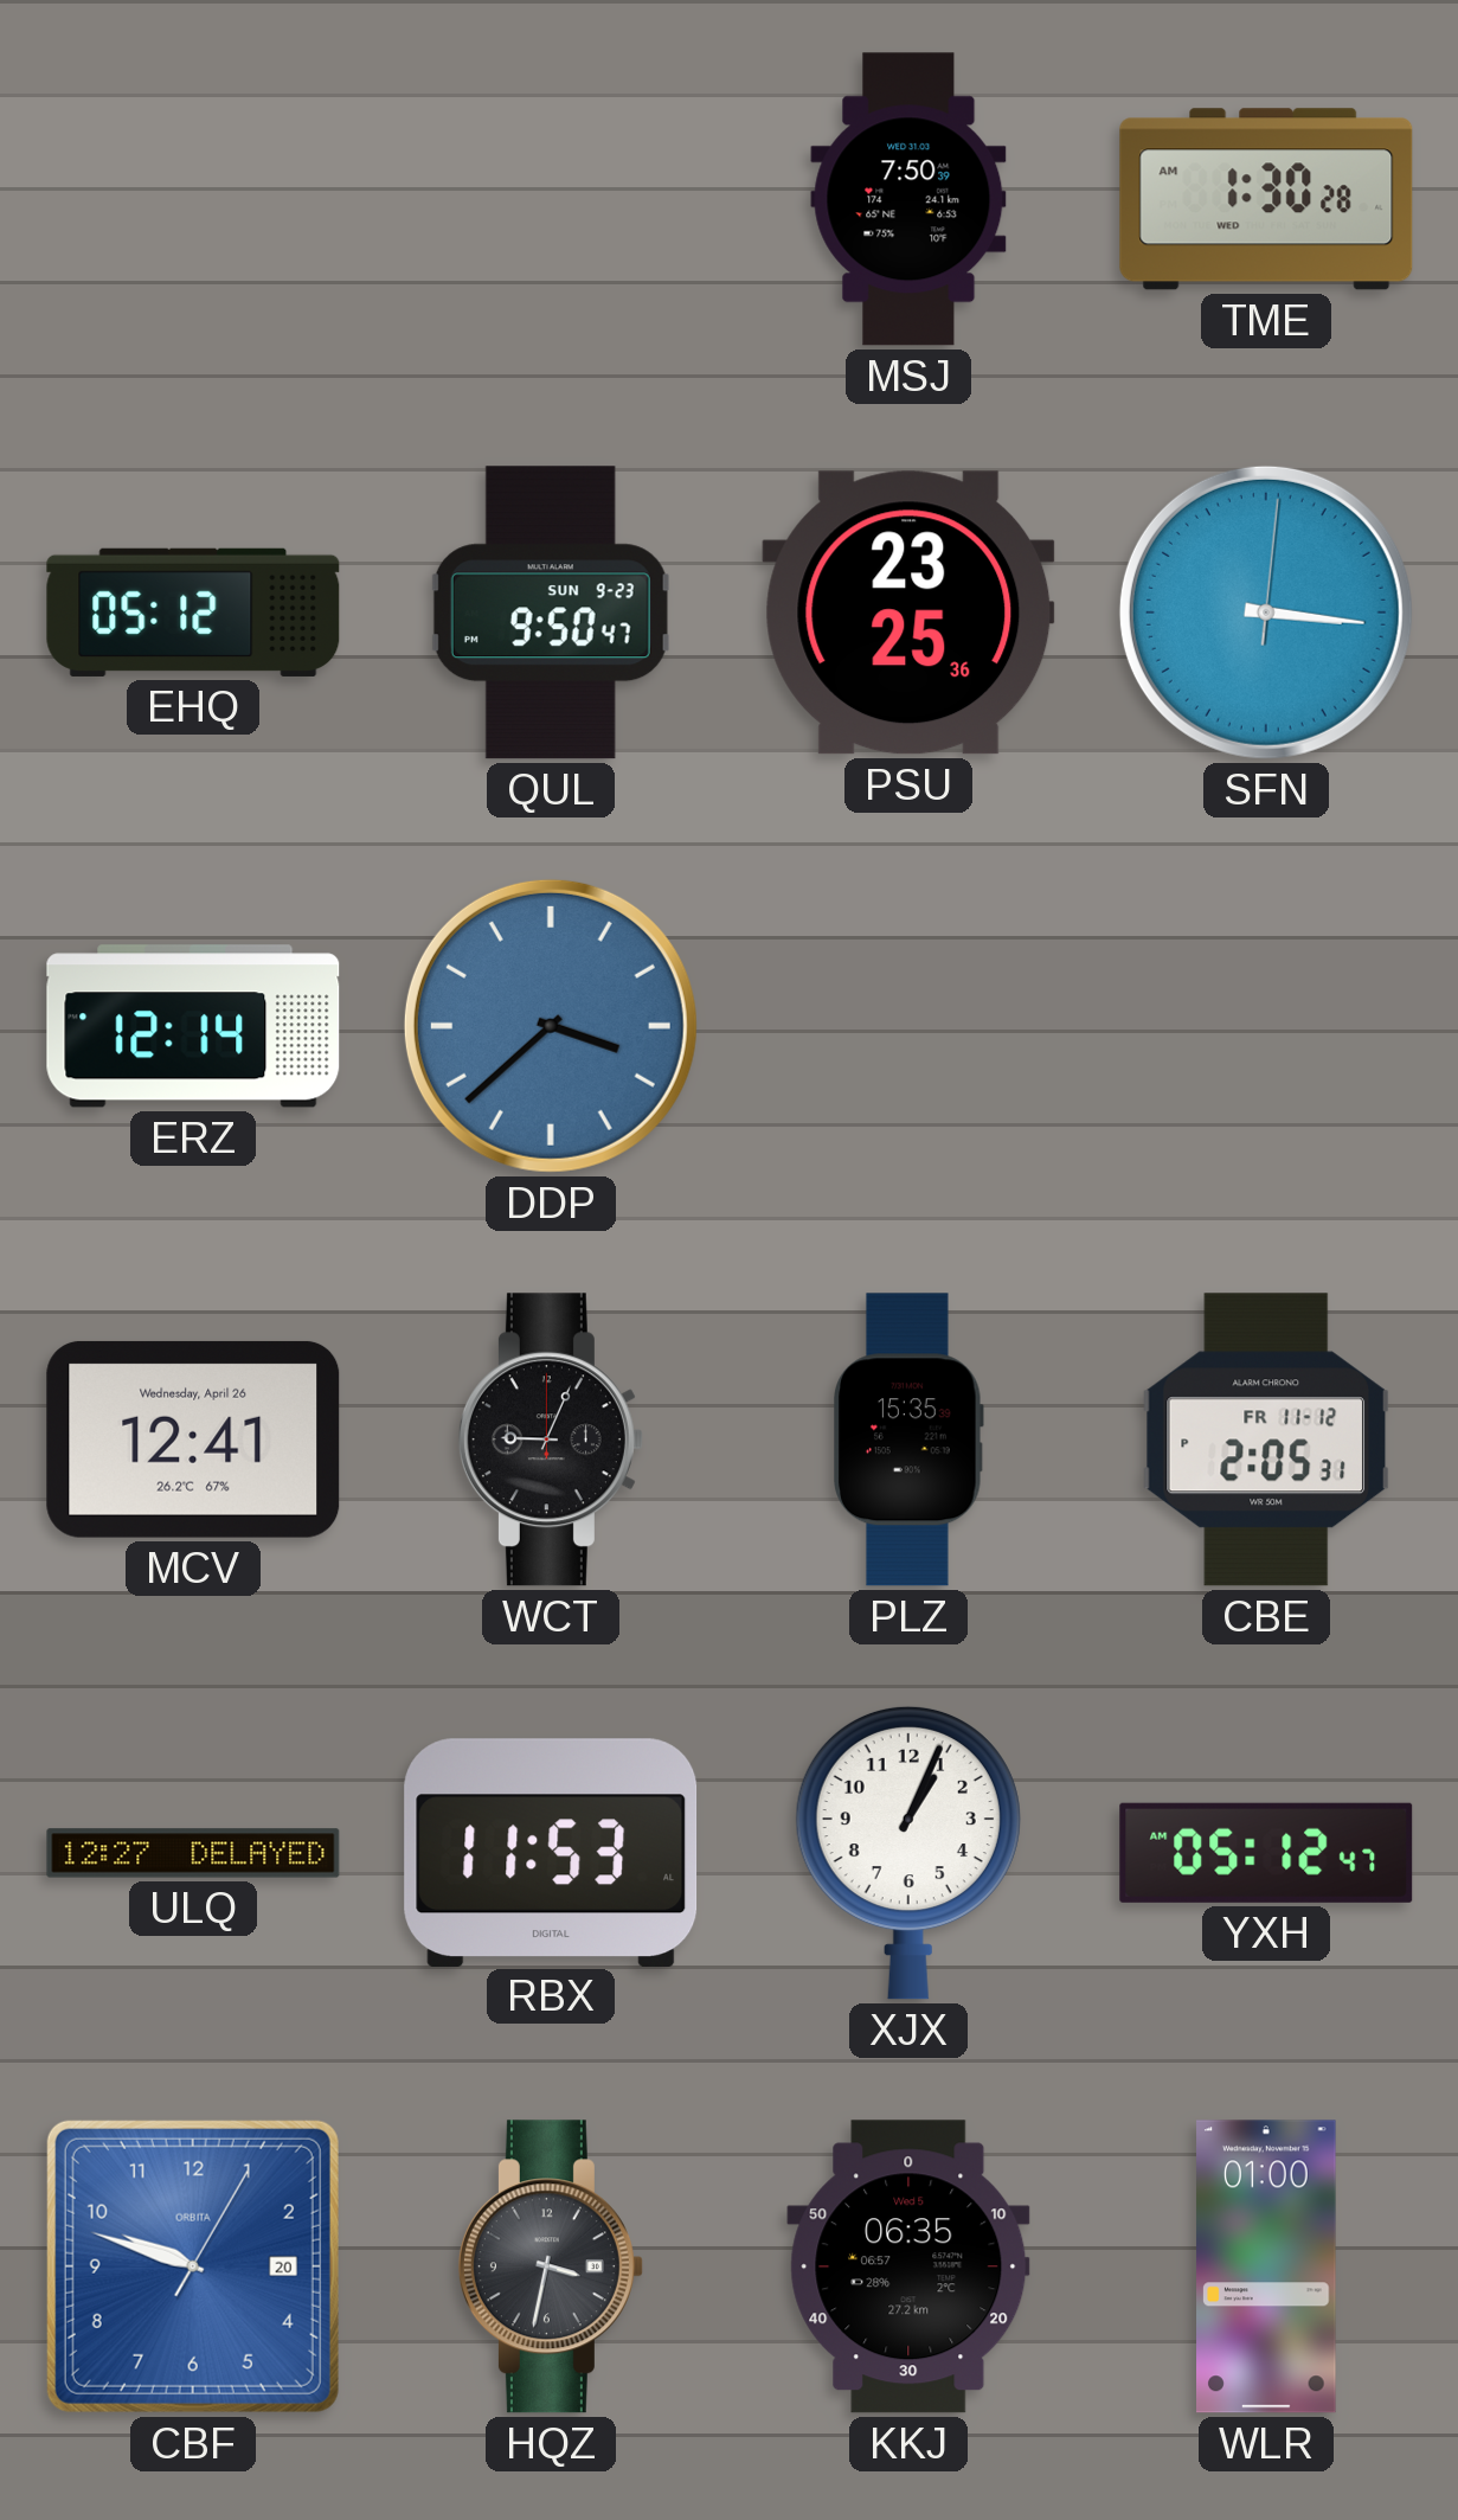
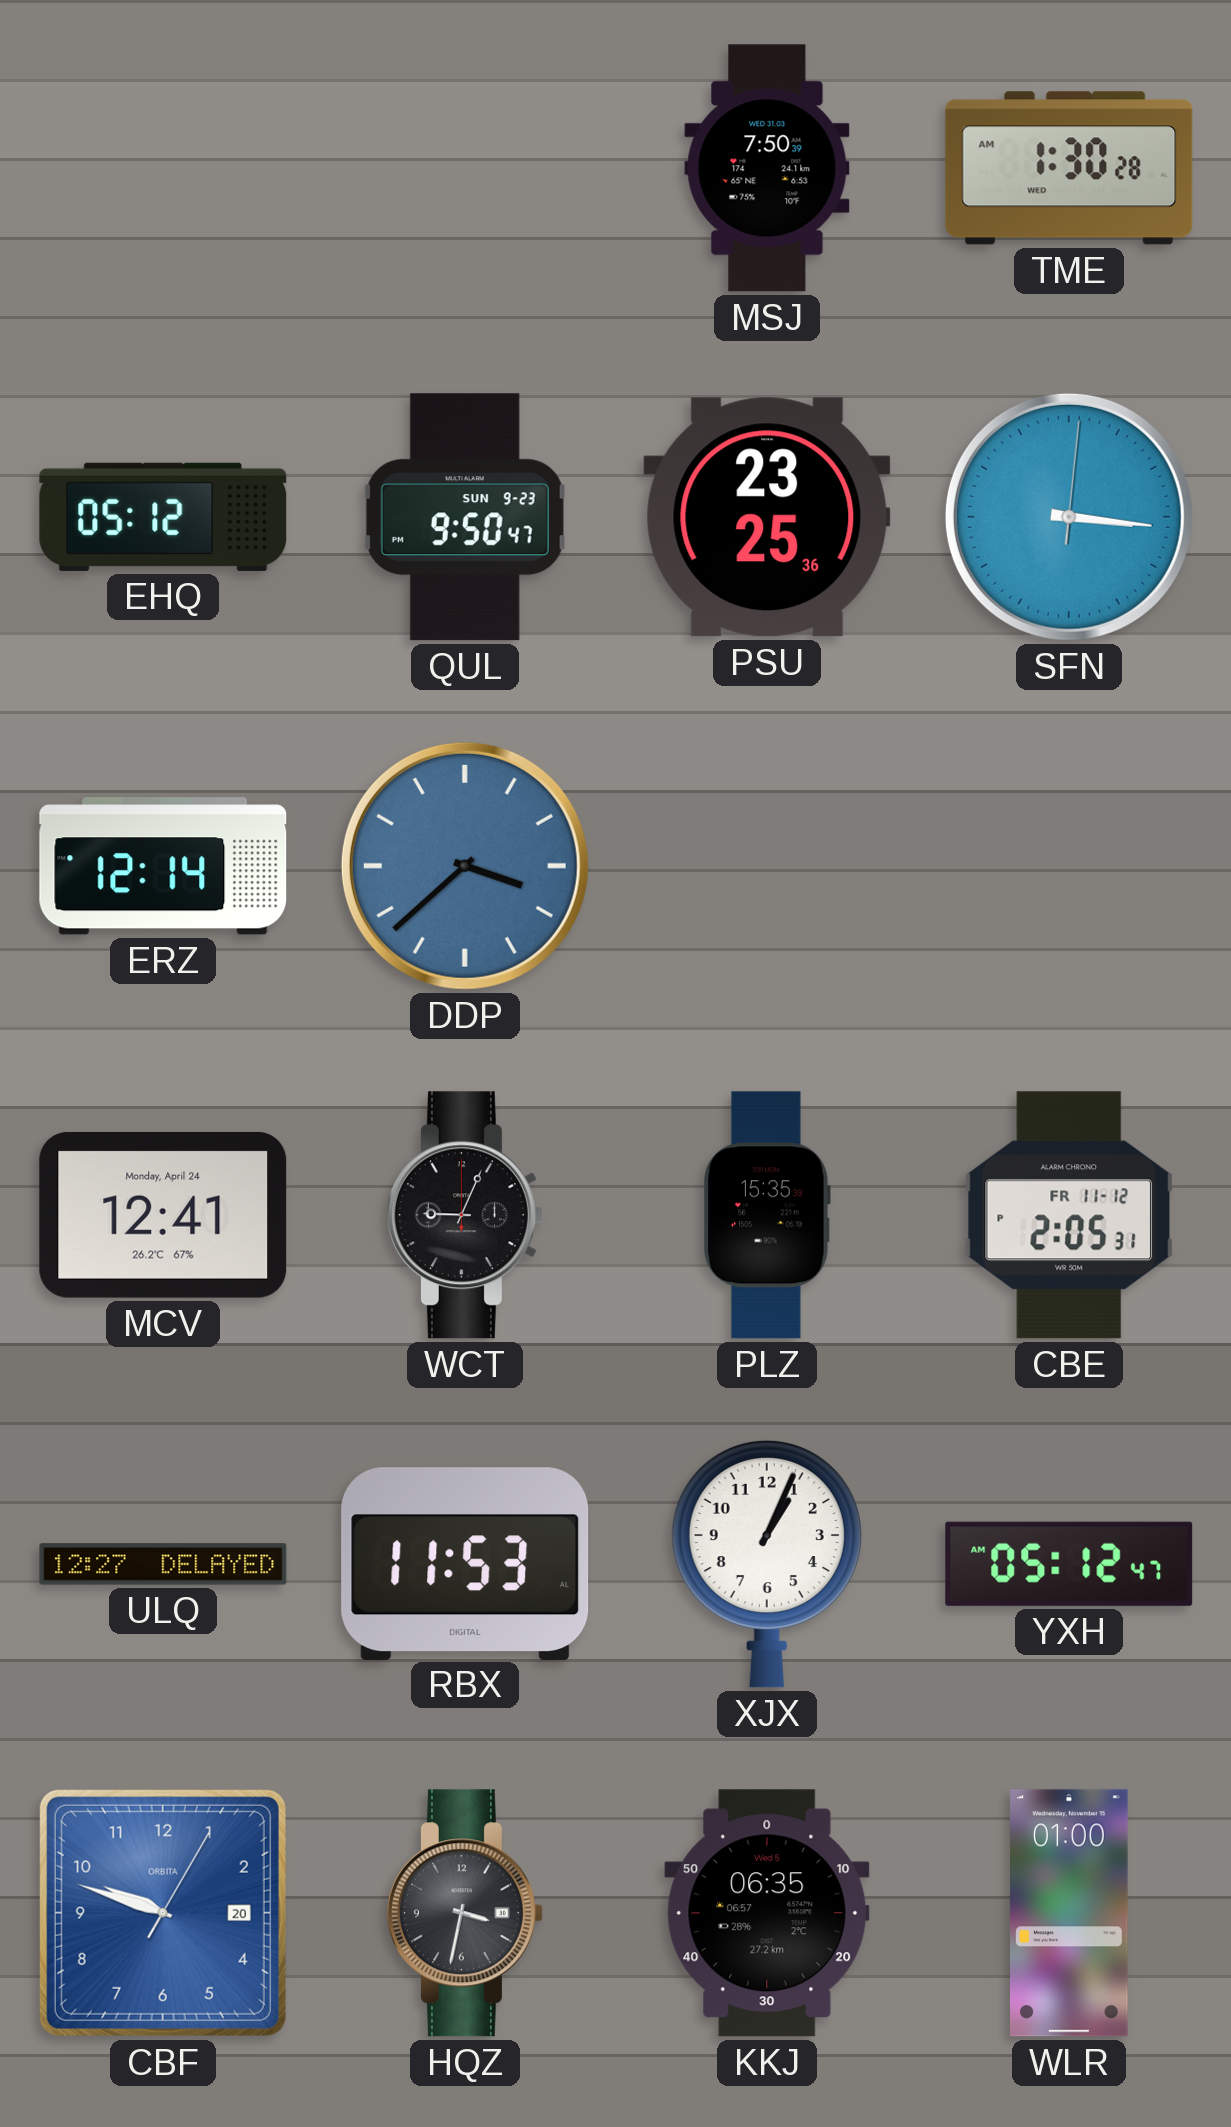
MCV date: Wednesday, April 26 -> Monday, April 24
